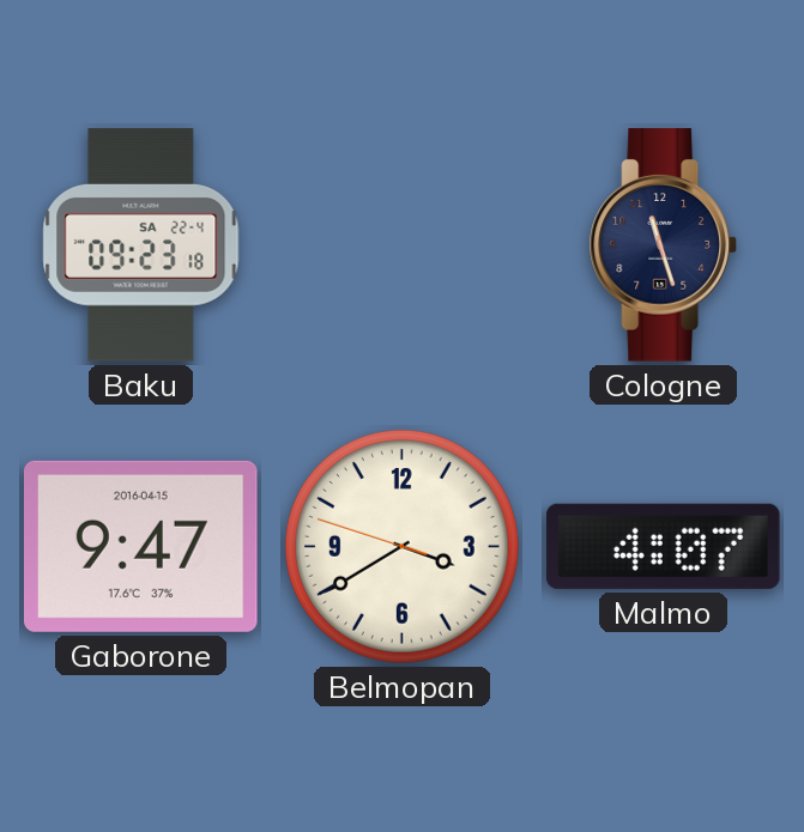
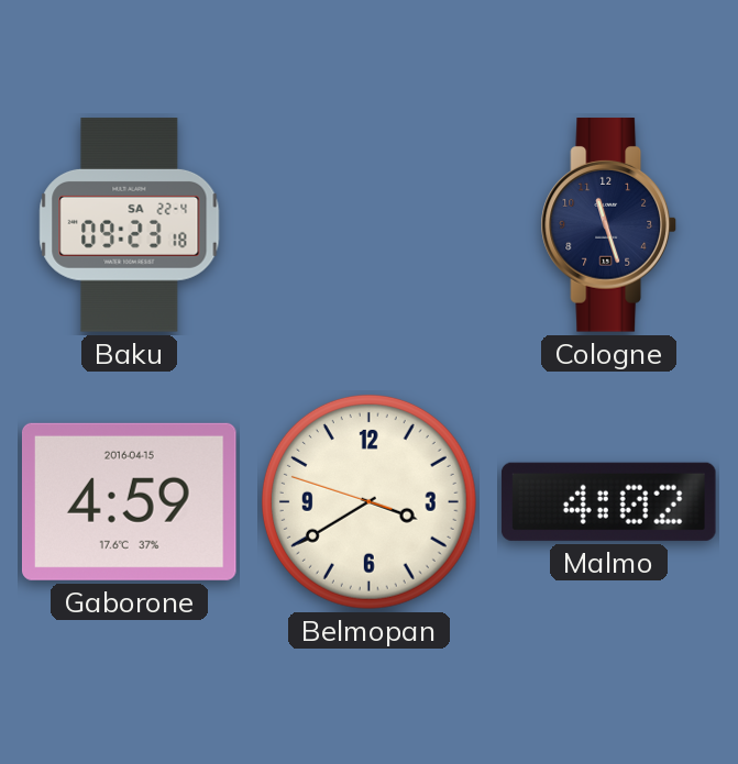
Gaborone: 9:47 -> 4:59
Malmo: 4:07 -> 4:02
